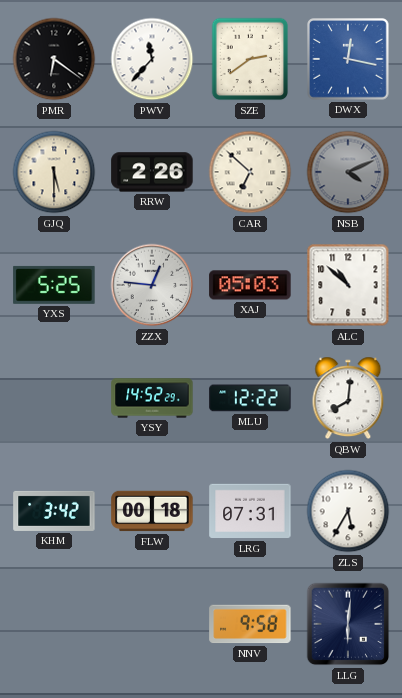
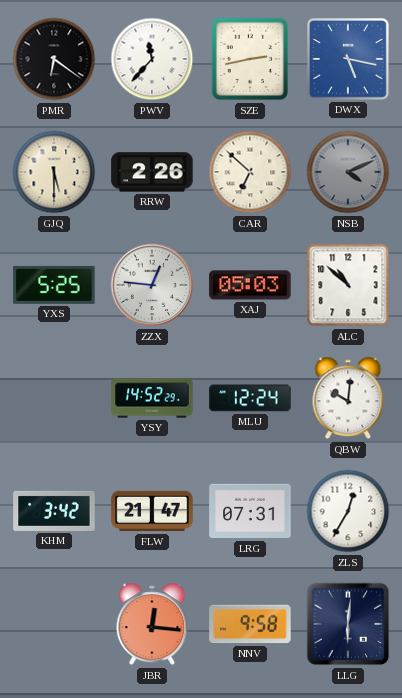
SZE: 2:39 -> 2:43
DWX: 12:17 -> 5:17
MLU: 12:22 -> 12:24
QBW: 8:01 -> 10:01
FLW: 00:18 -> 21:47
ZLS: 5:35 -> 12:35
JBR: none -> 12:16
